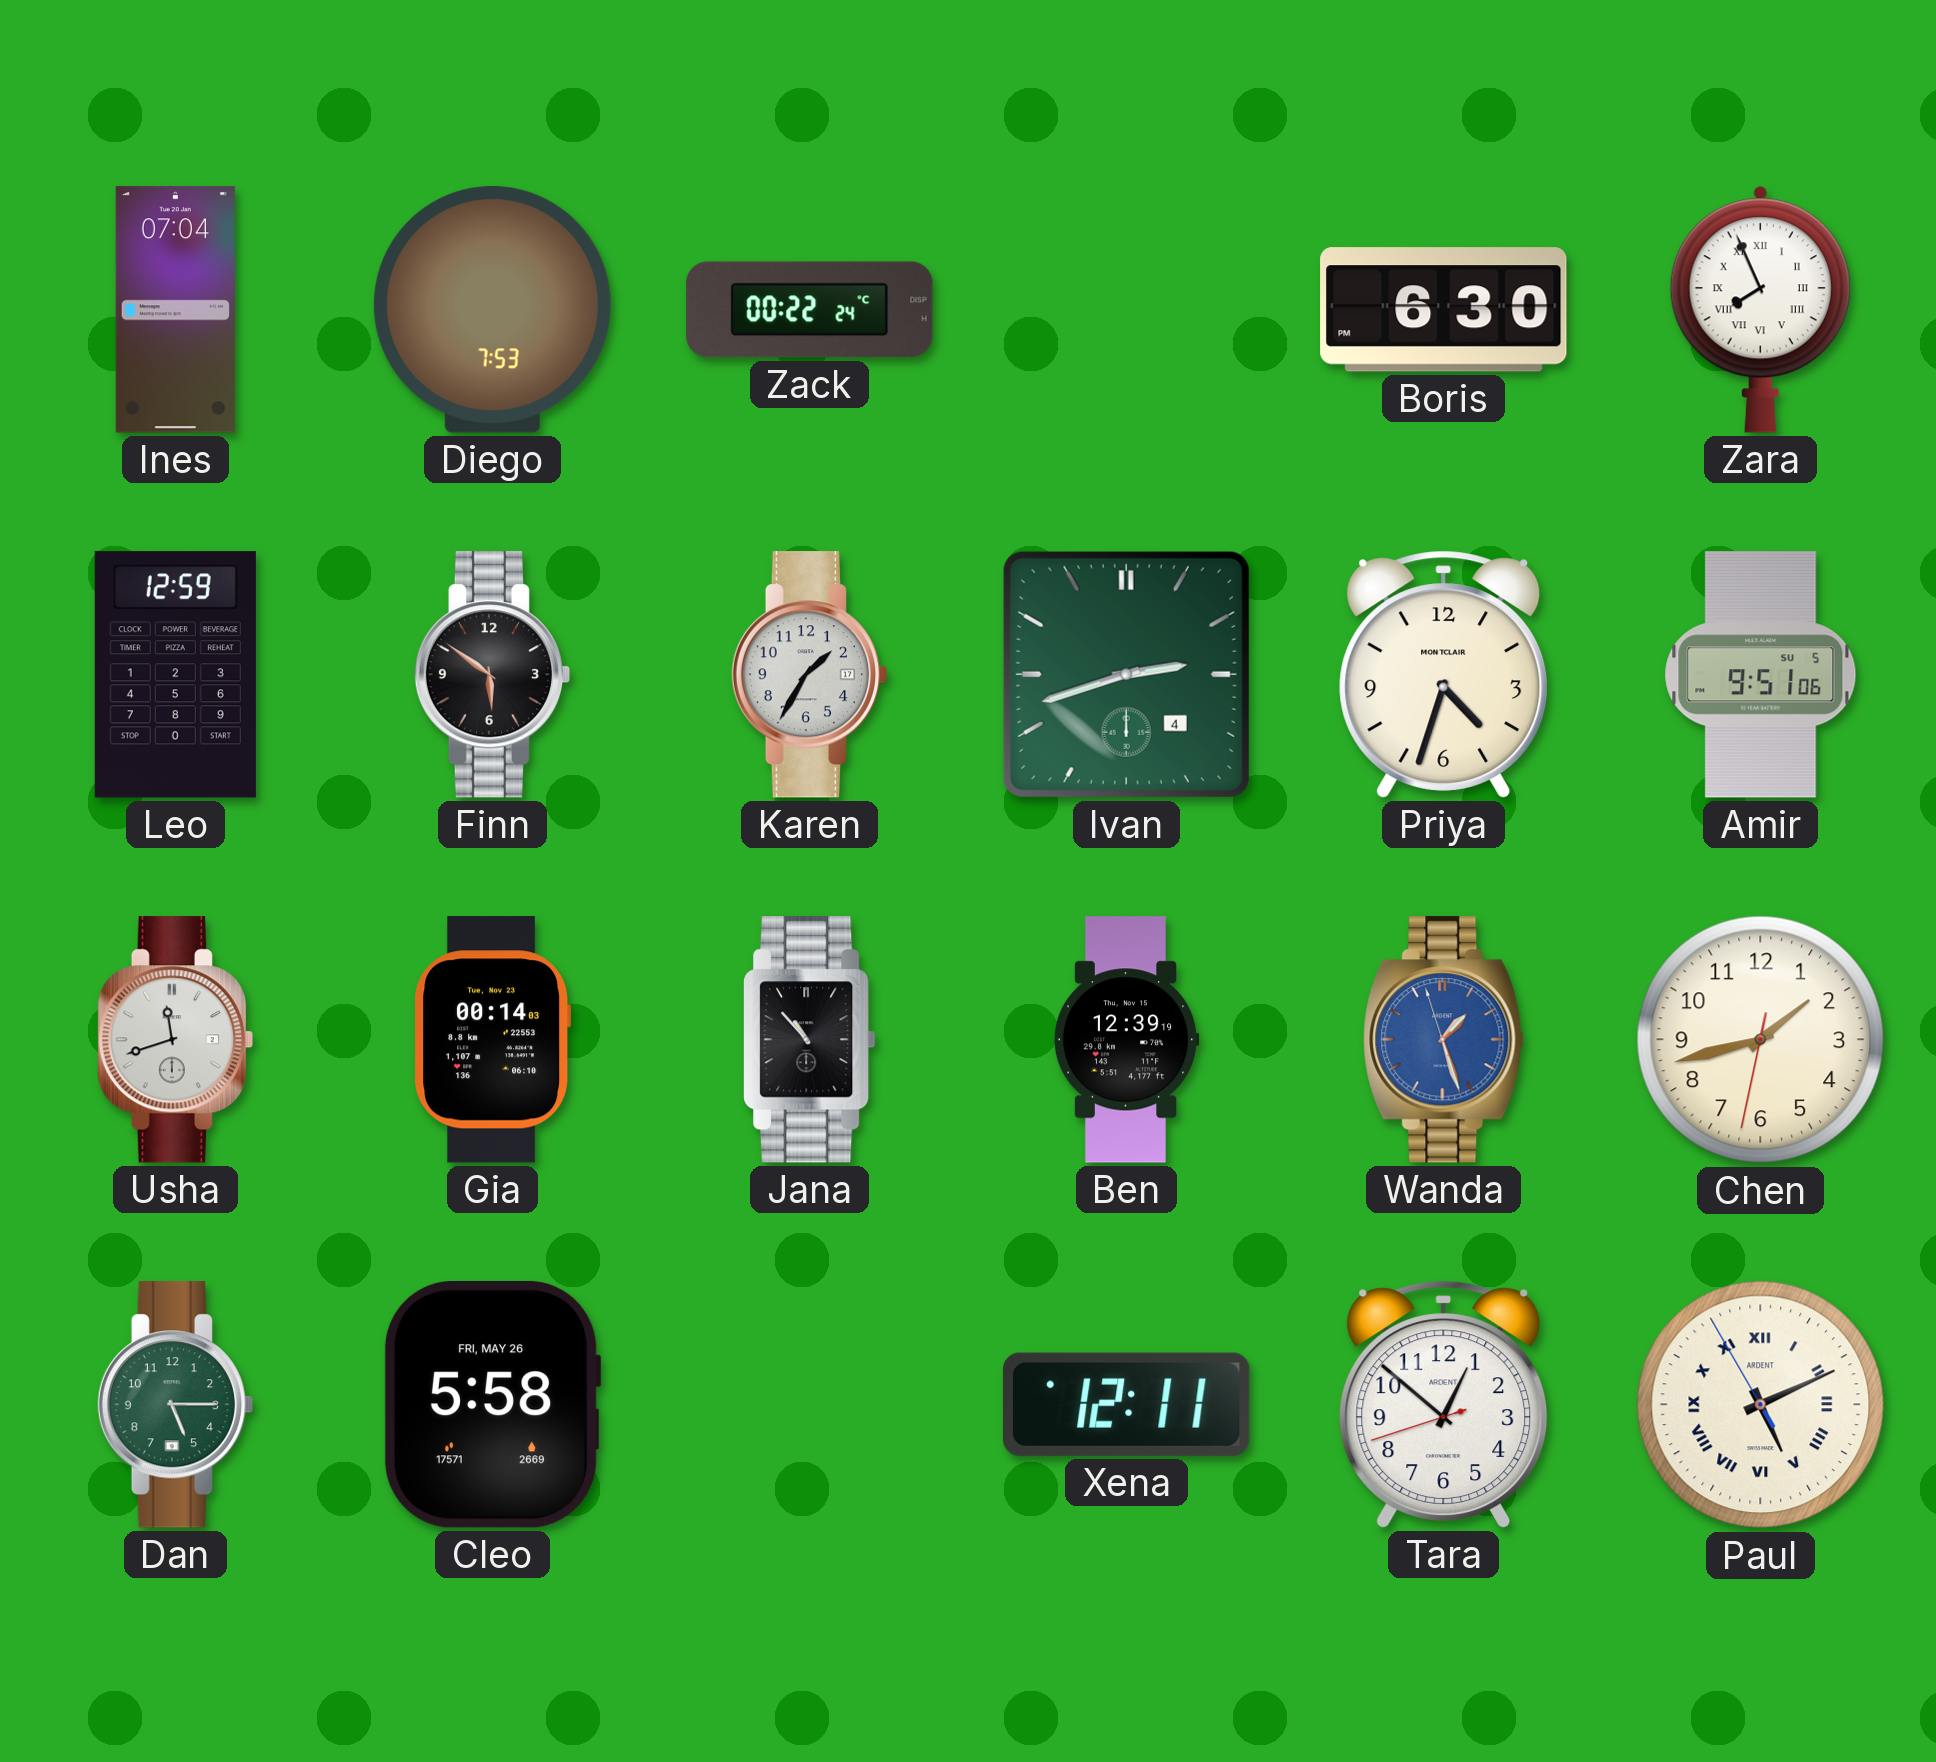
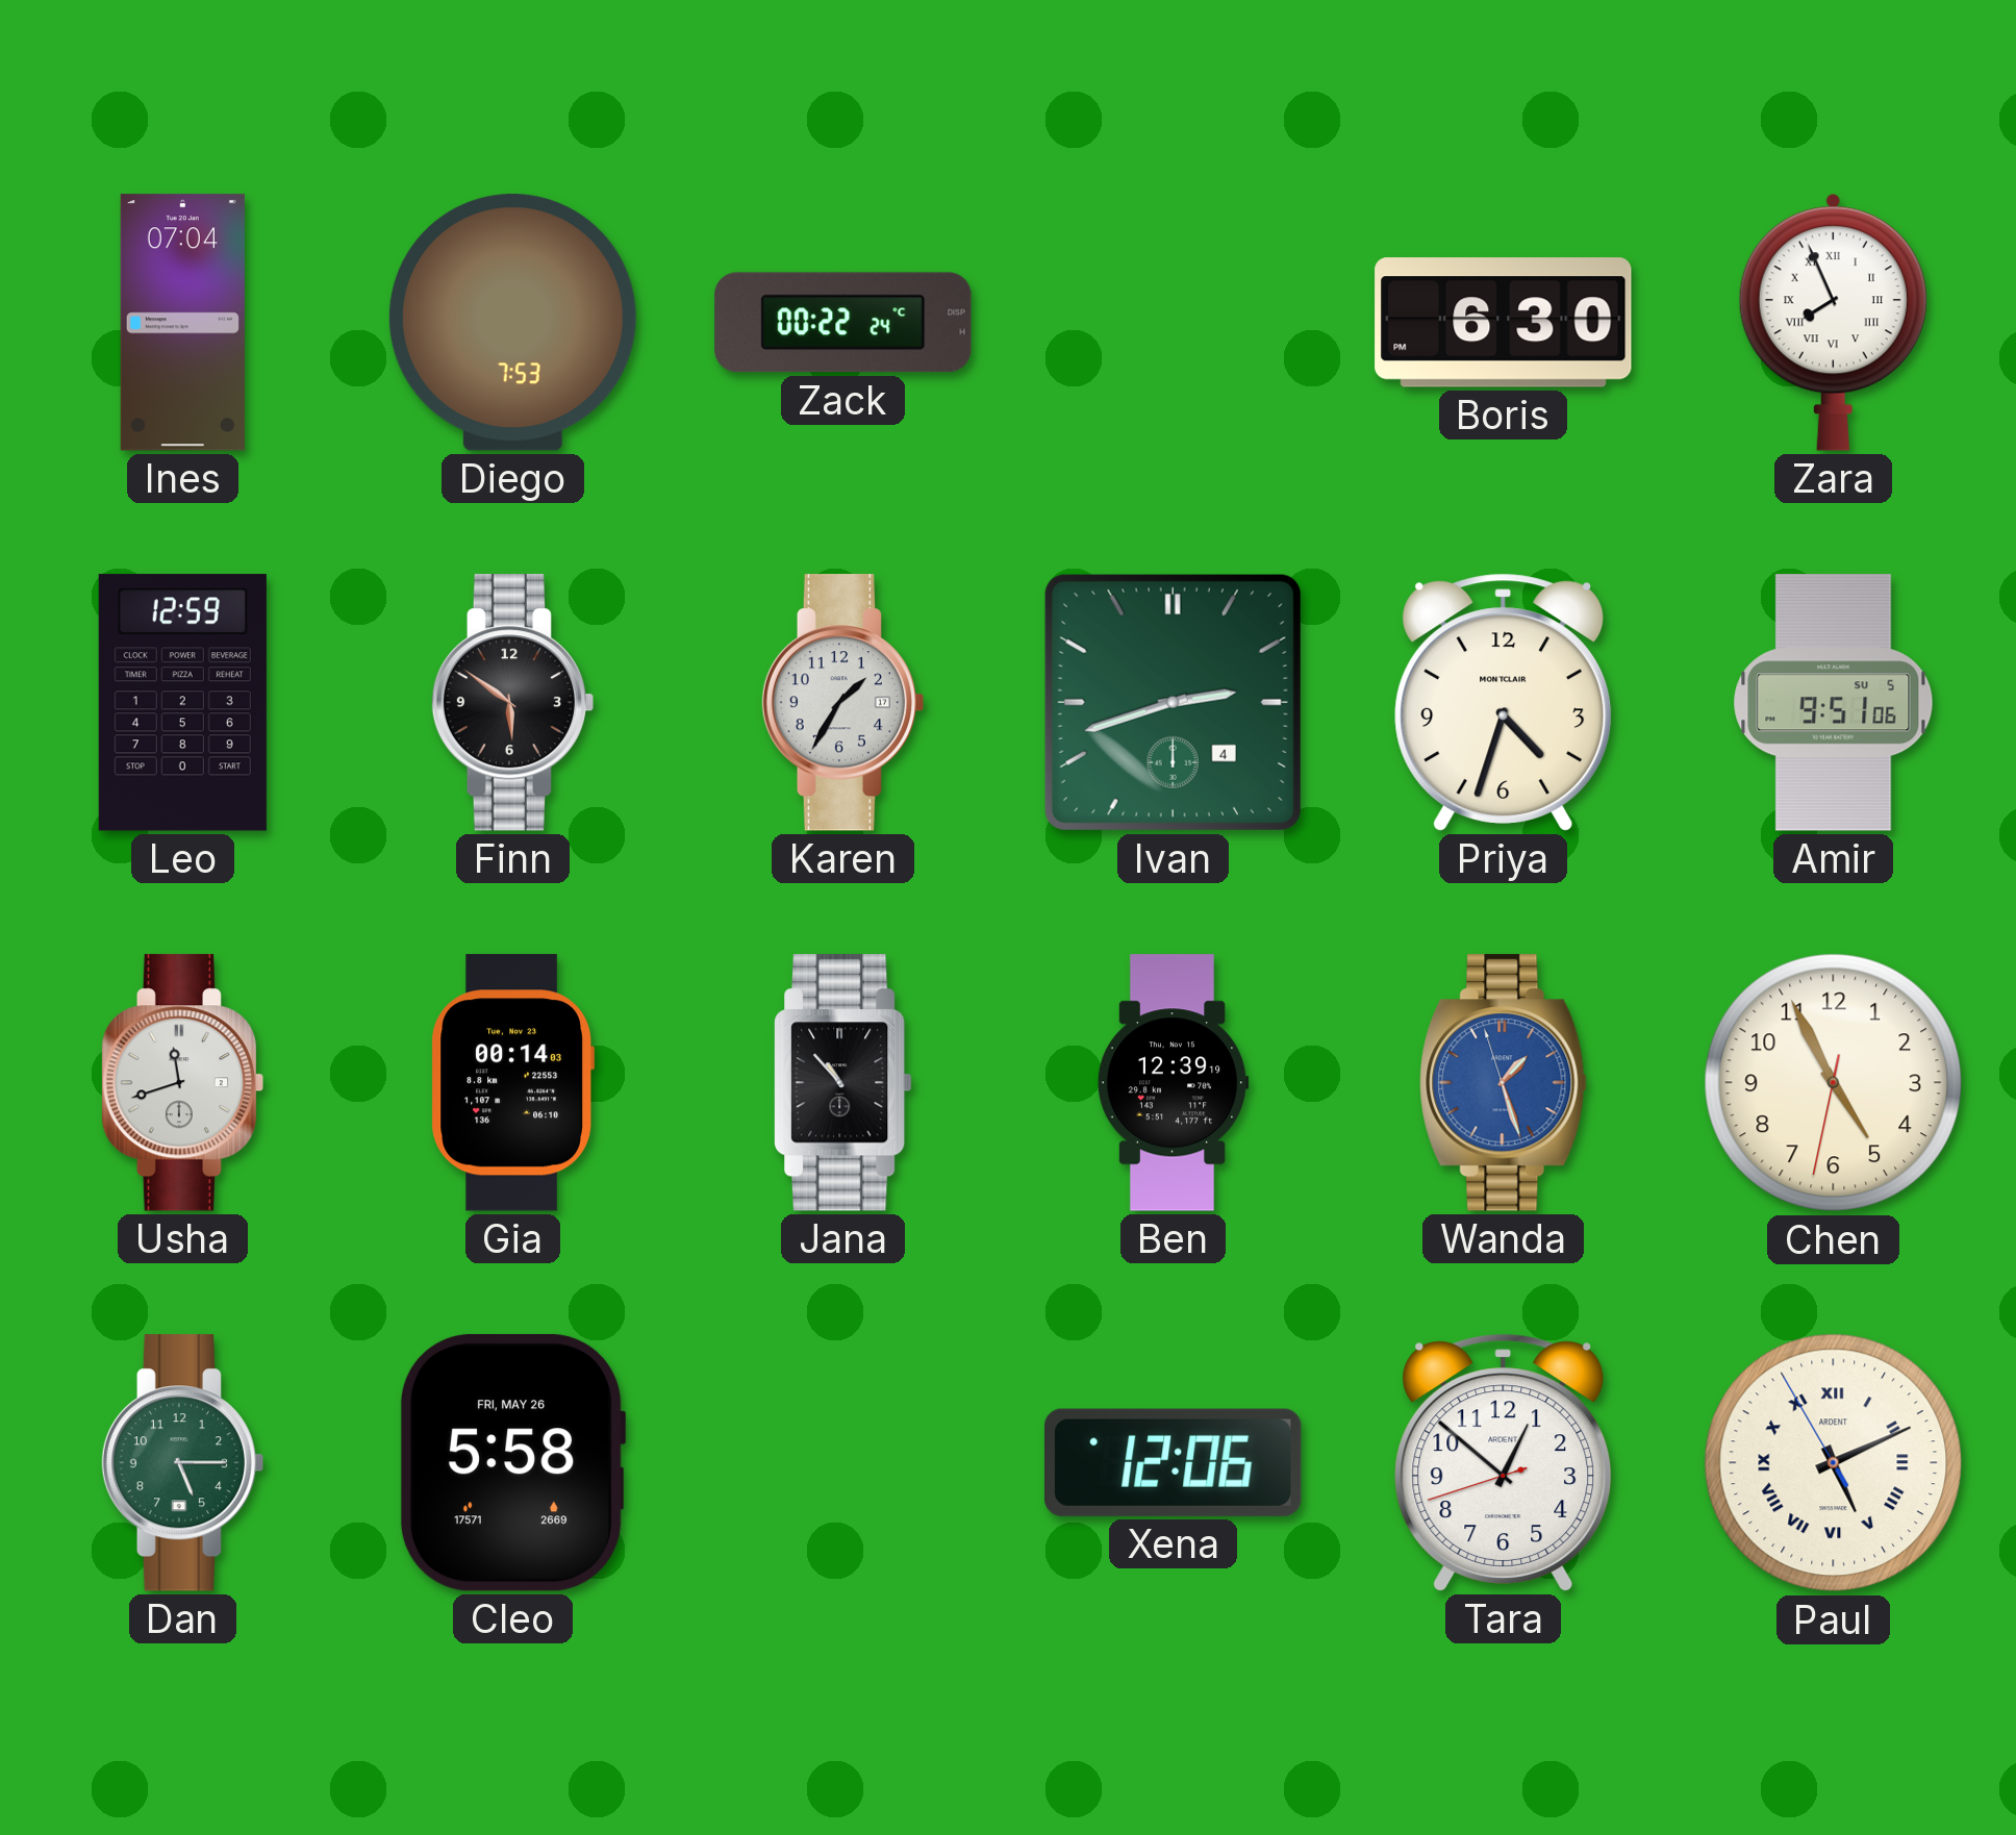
Chen: 1:42 -> 4:55
Xena: 12:11 -> 12:06
